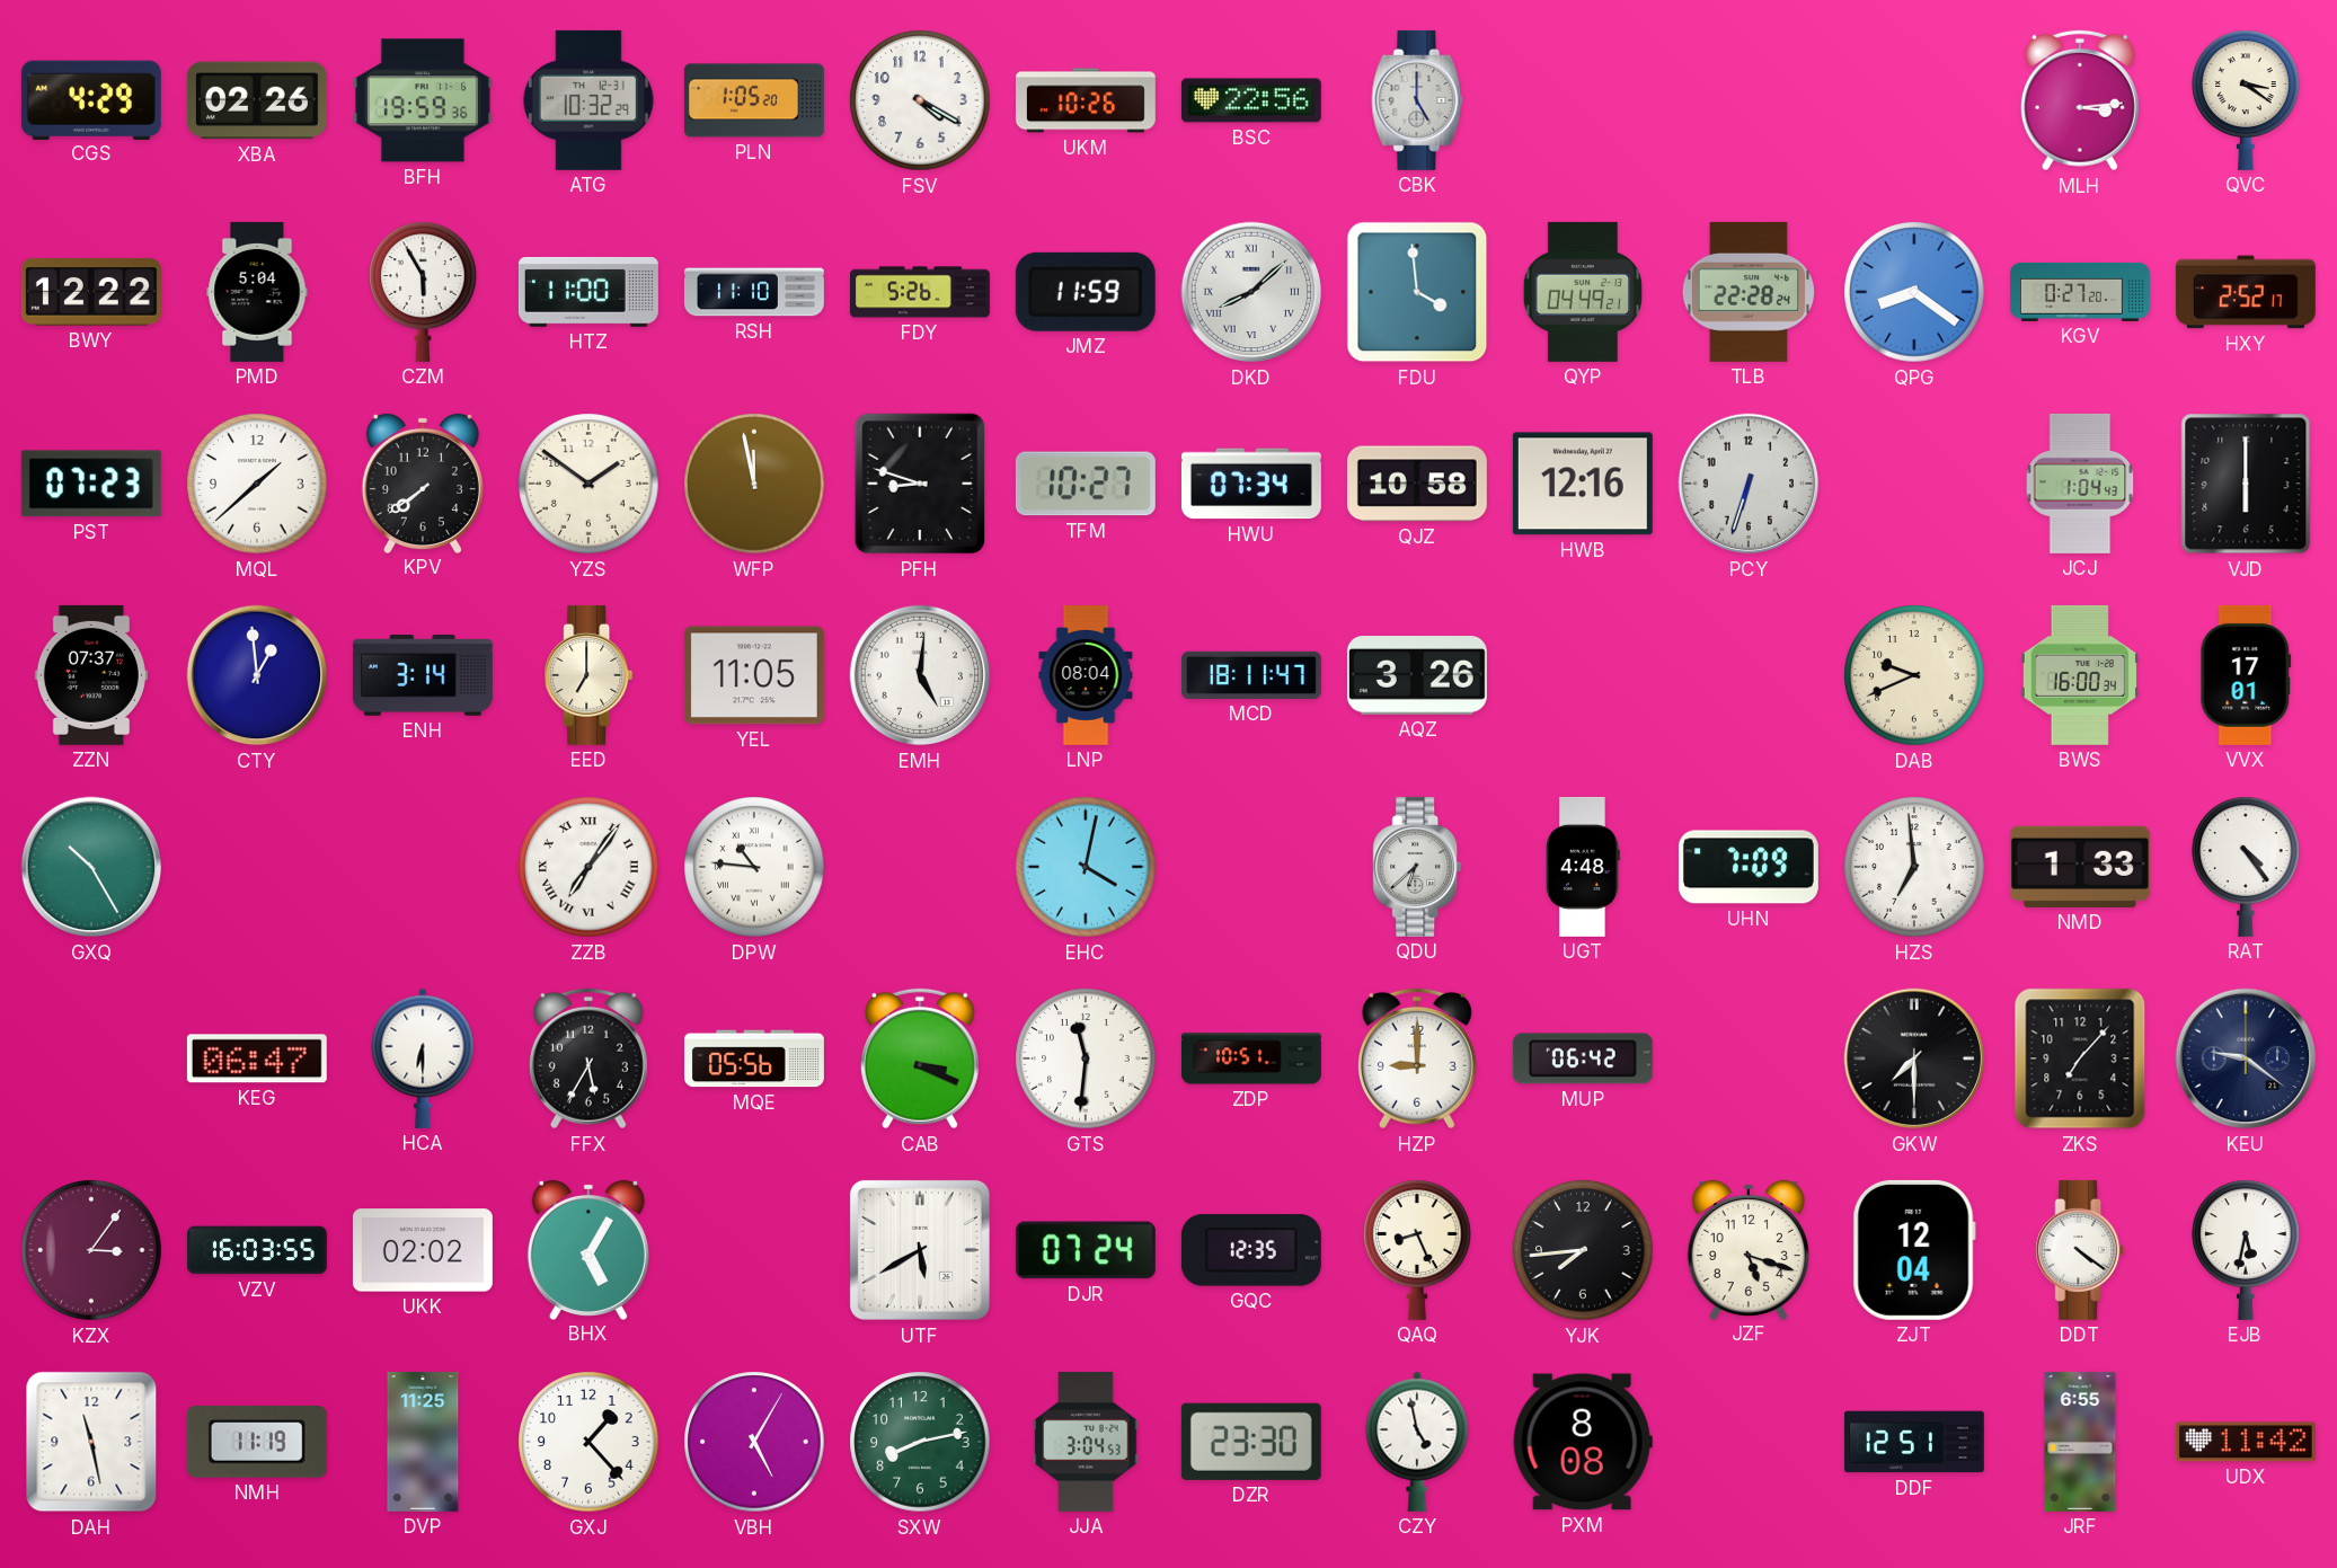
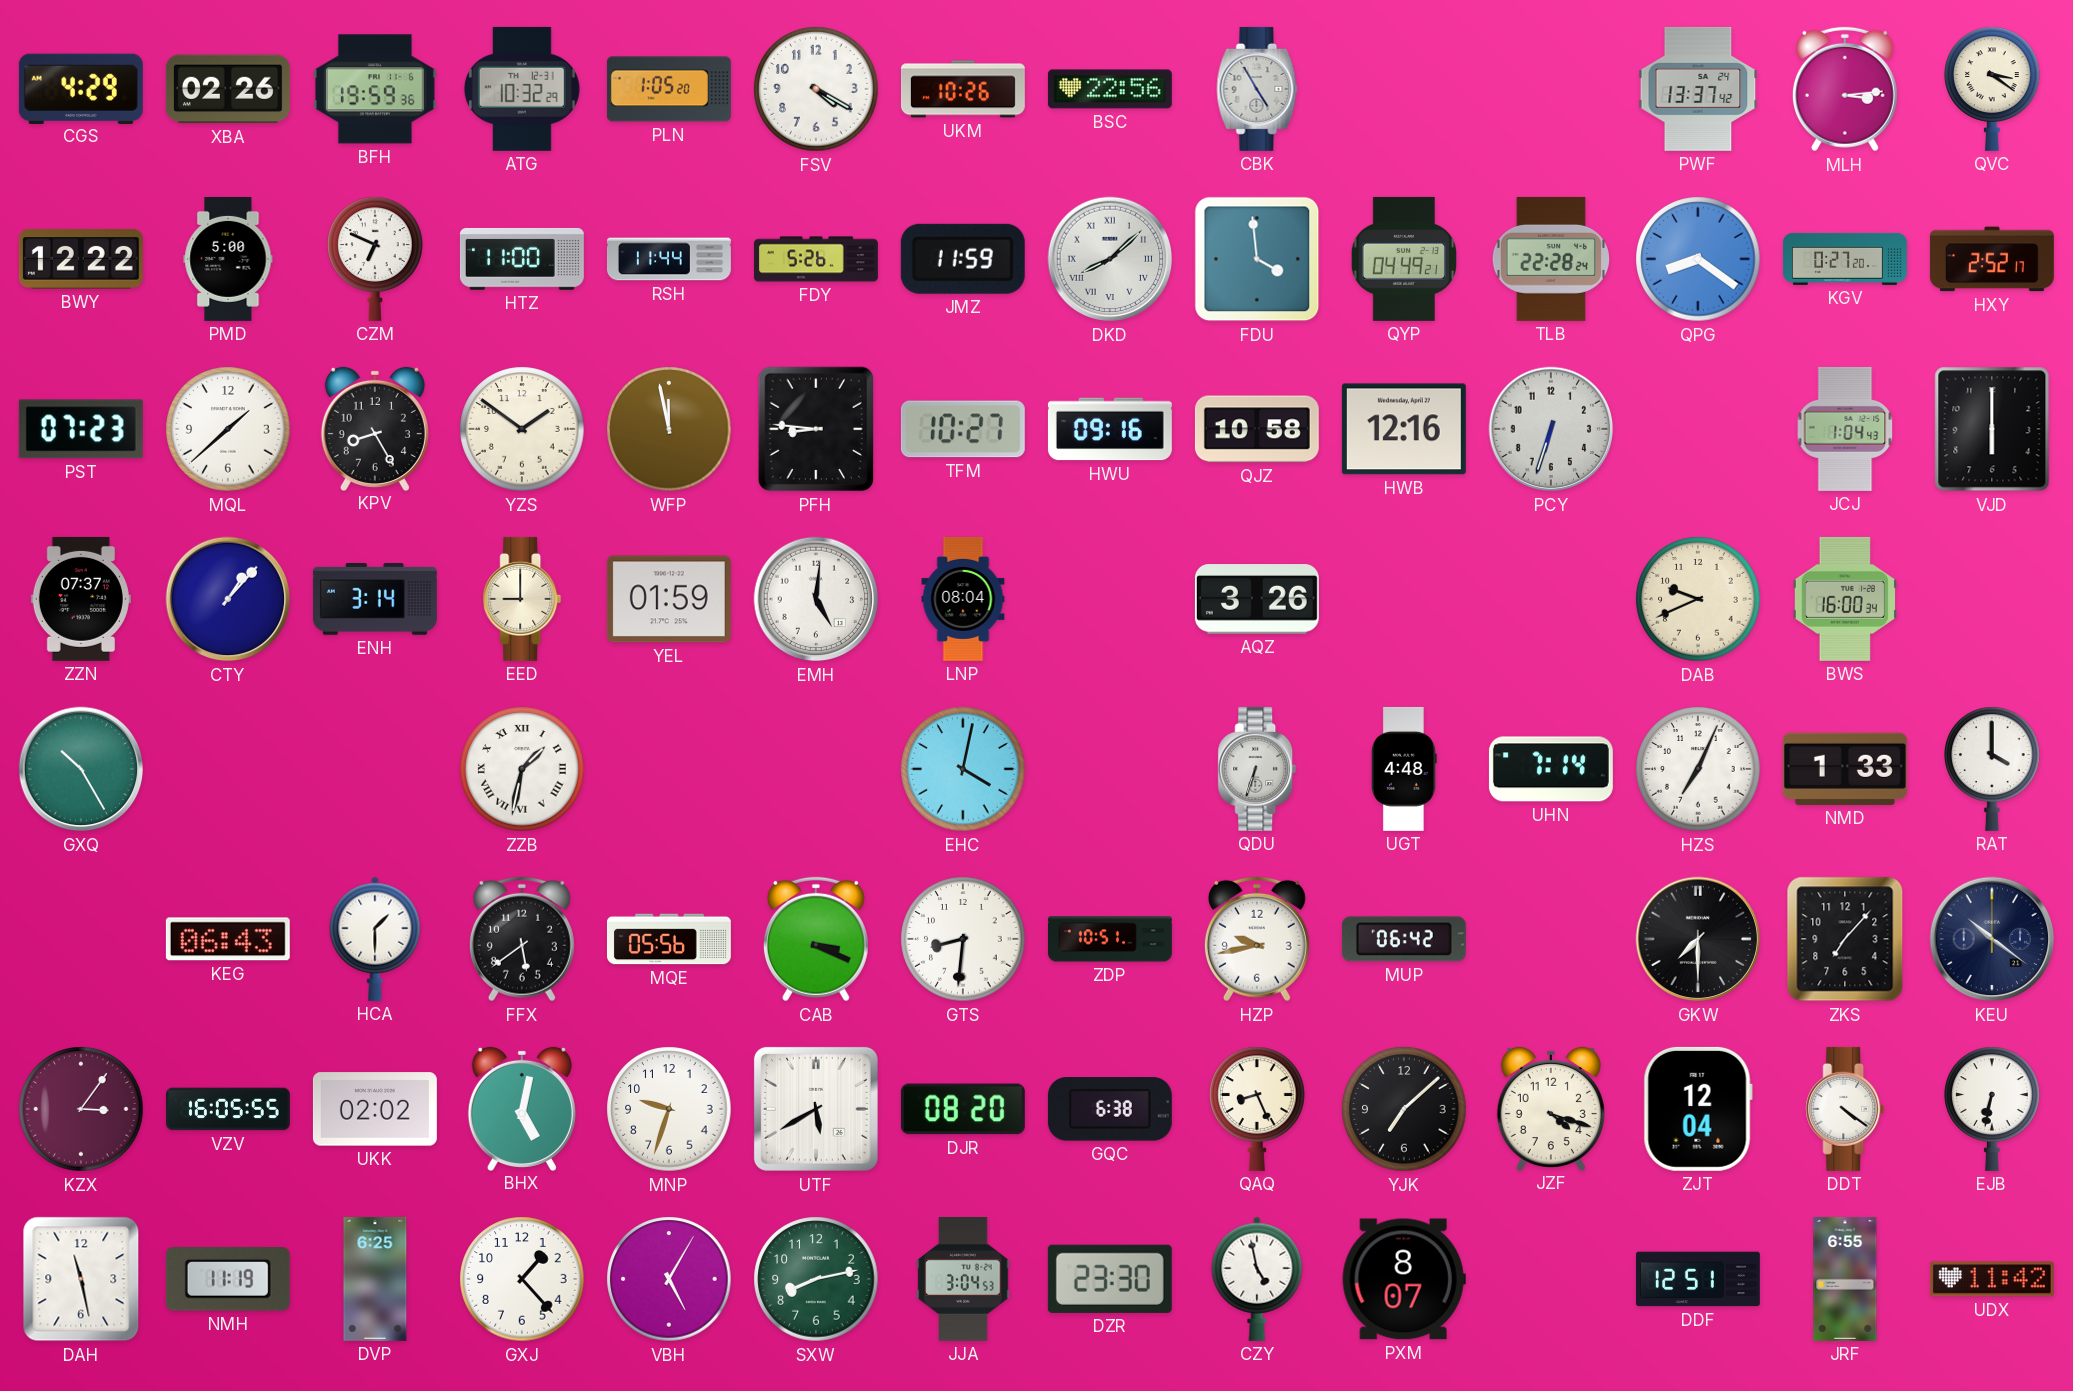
CBK: 5:00 -> 4:55
PWF: none -> 13:37
PMD: 5:04 -> 5:00
CZM: 5:55 -> 6:49
RSH: 11:10 -> 11:44
KPV: 7:39 -> 8:25
PFH: 8:48 -> 8:46
HWU: 07:34 -> 09:16
CTY: 12:59 -> 1:07
EED: 7:00 -> 9:00
YEL: 11:05 -> 01:59
MCD: 18:11 -> none
VVX: 17:01 -> none
ZZB: 7:06 -> 1:32
DPW: 10:46 -> none
QDU: 6:38 -> 6:33
UHN: 7:09 -> 7:14
HZS: 6:59 -> 7:04
RAT: 4:24 -> 4:00
KEG: 06:47 -> 06:43
HCA: 6:30 -> 1:30
FFX: 5:35 -> 5:39
GTS: 11:31 -> 8:31
HZP: 9:00 -> 9:43
KEU: 9:21 -> 10:21
VZV: 16:03 -> 16:05
BHX: 5:05 -> 5:02
MNP: none -> 9:33
DJR: 07:24 -> 08:20
GQC: 12:35 -> 6:38
YJK: 7:44 -> 7:08
JZF: 5:18 -> 4:18
EJB: 5:32 -> 6:32
DVP: 11:25 -> 6:25
PXM: 8:08 -> 8:07
